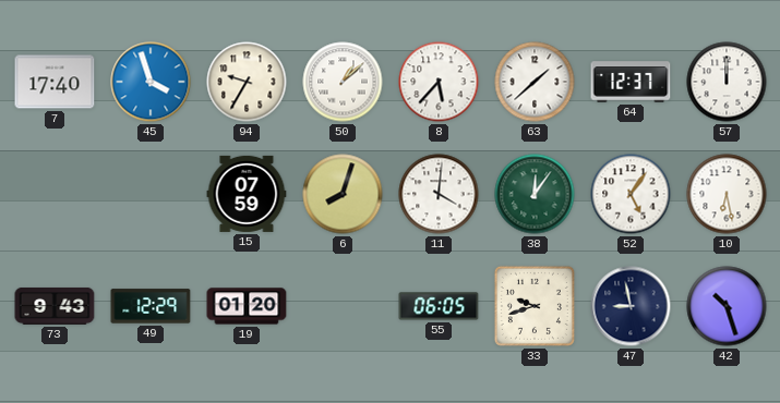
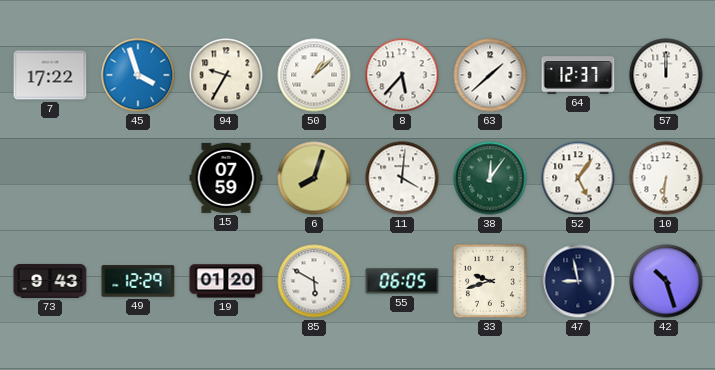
7: 17:40 -> 17:22
10: 6:28 -> 6:31
85: none -> 5:50
